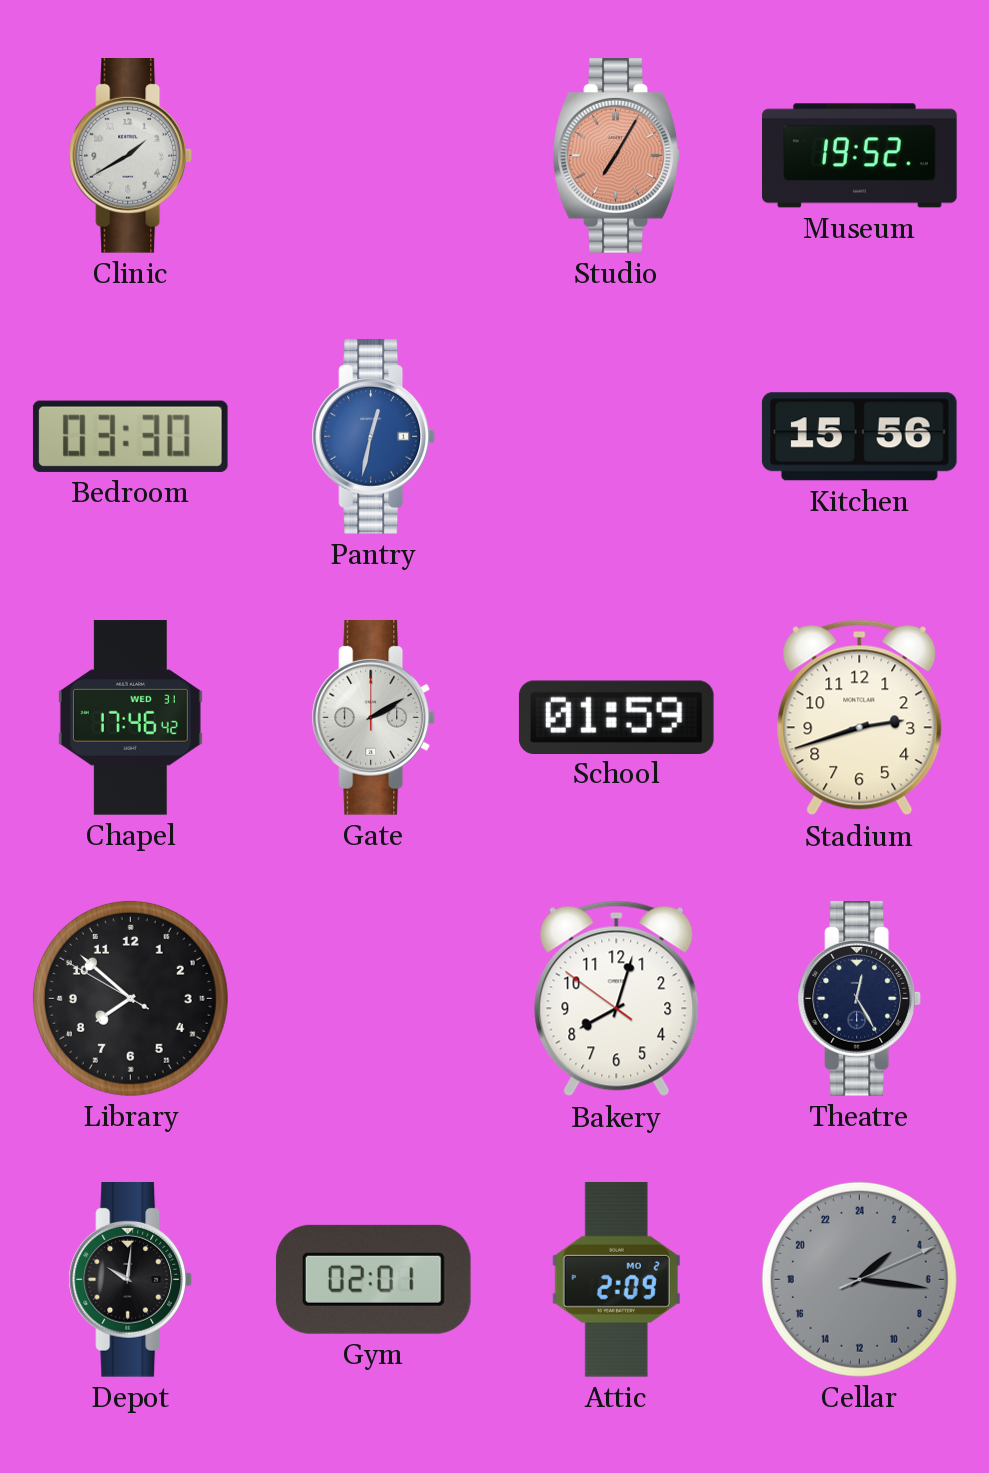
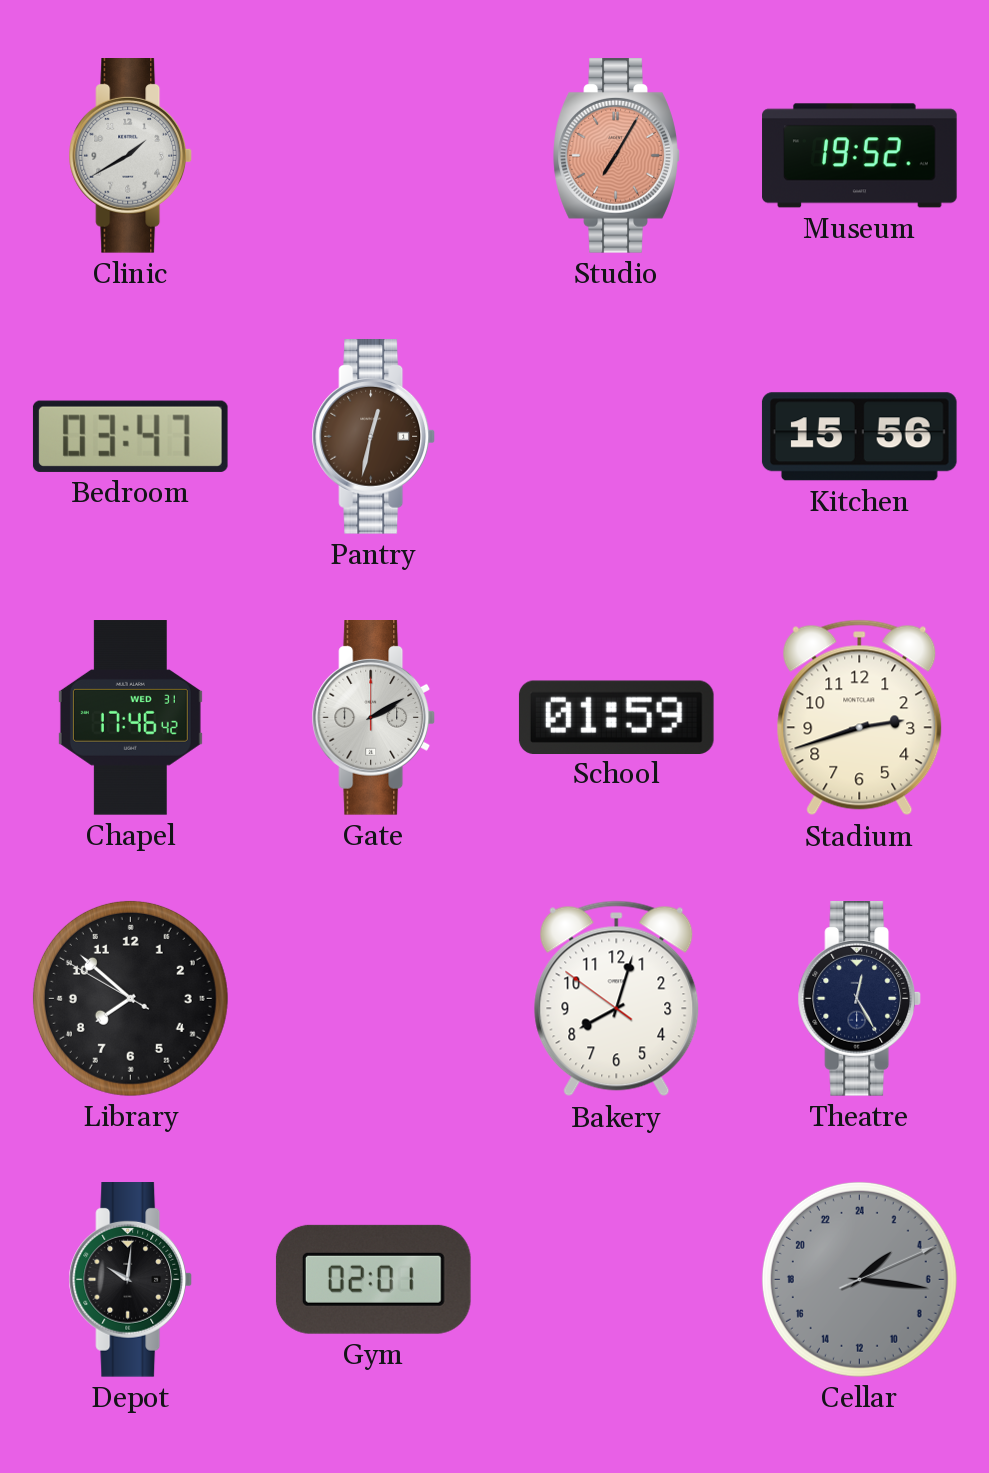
Bedroom: 03:30 -> 03:47
Pantry dial: blue -> brown
Attic: 2:09 -> none
